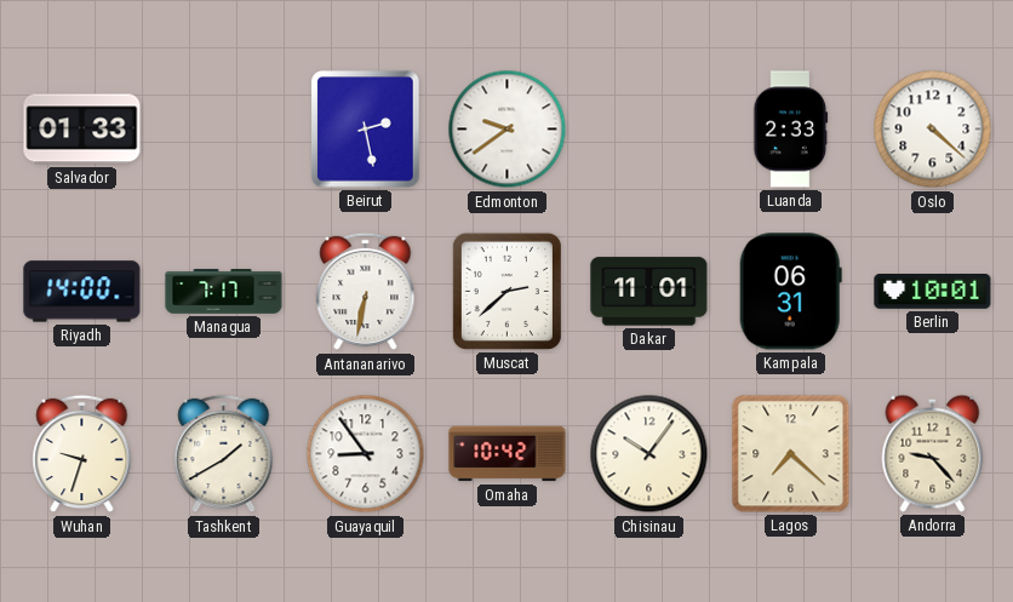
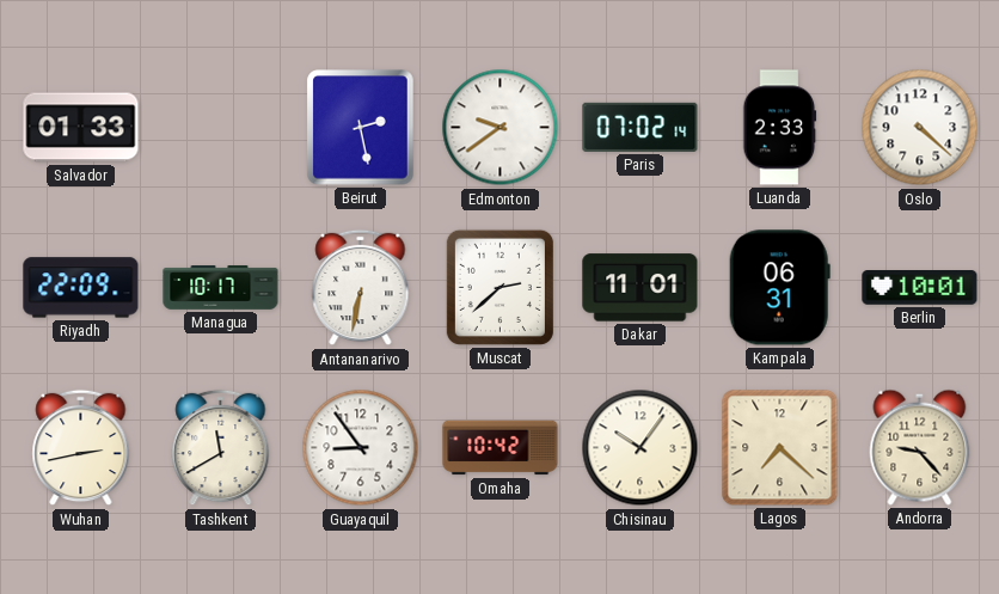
Paris: none -> 07:02
Riyadh: 14:00 -> 22:09
Managua: 7:17 -> 10:17
Wuhan: 9:33 -> 2:43
Tashkent: 1:40 -> 11:40
